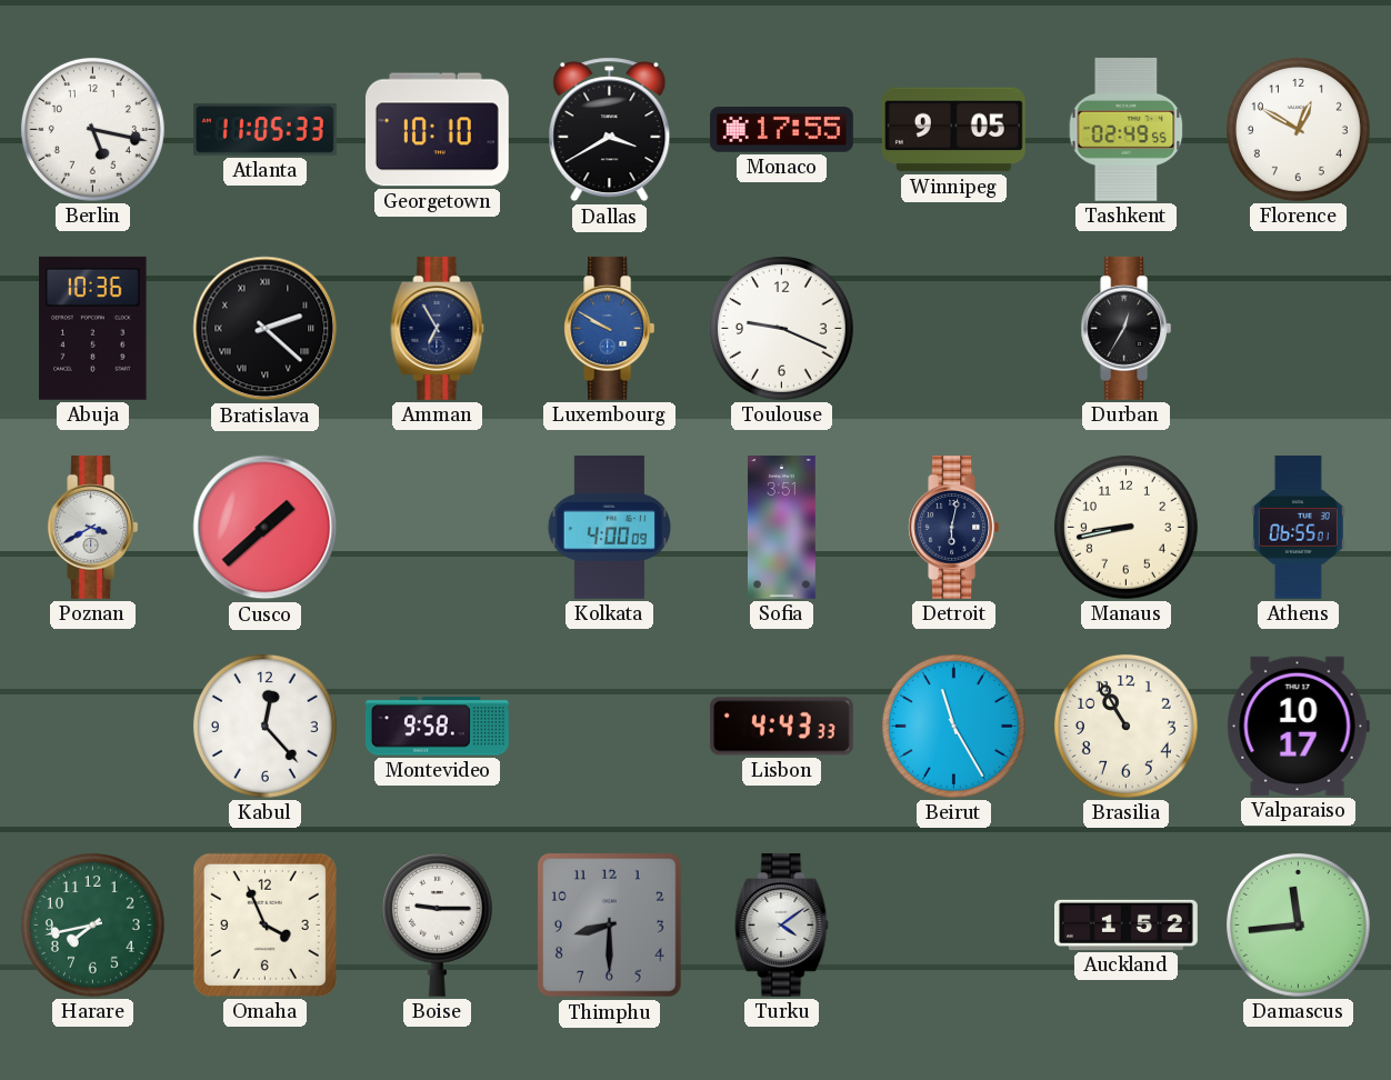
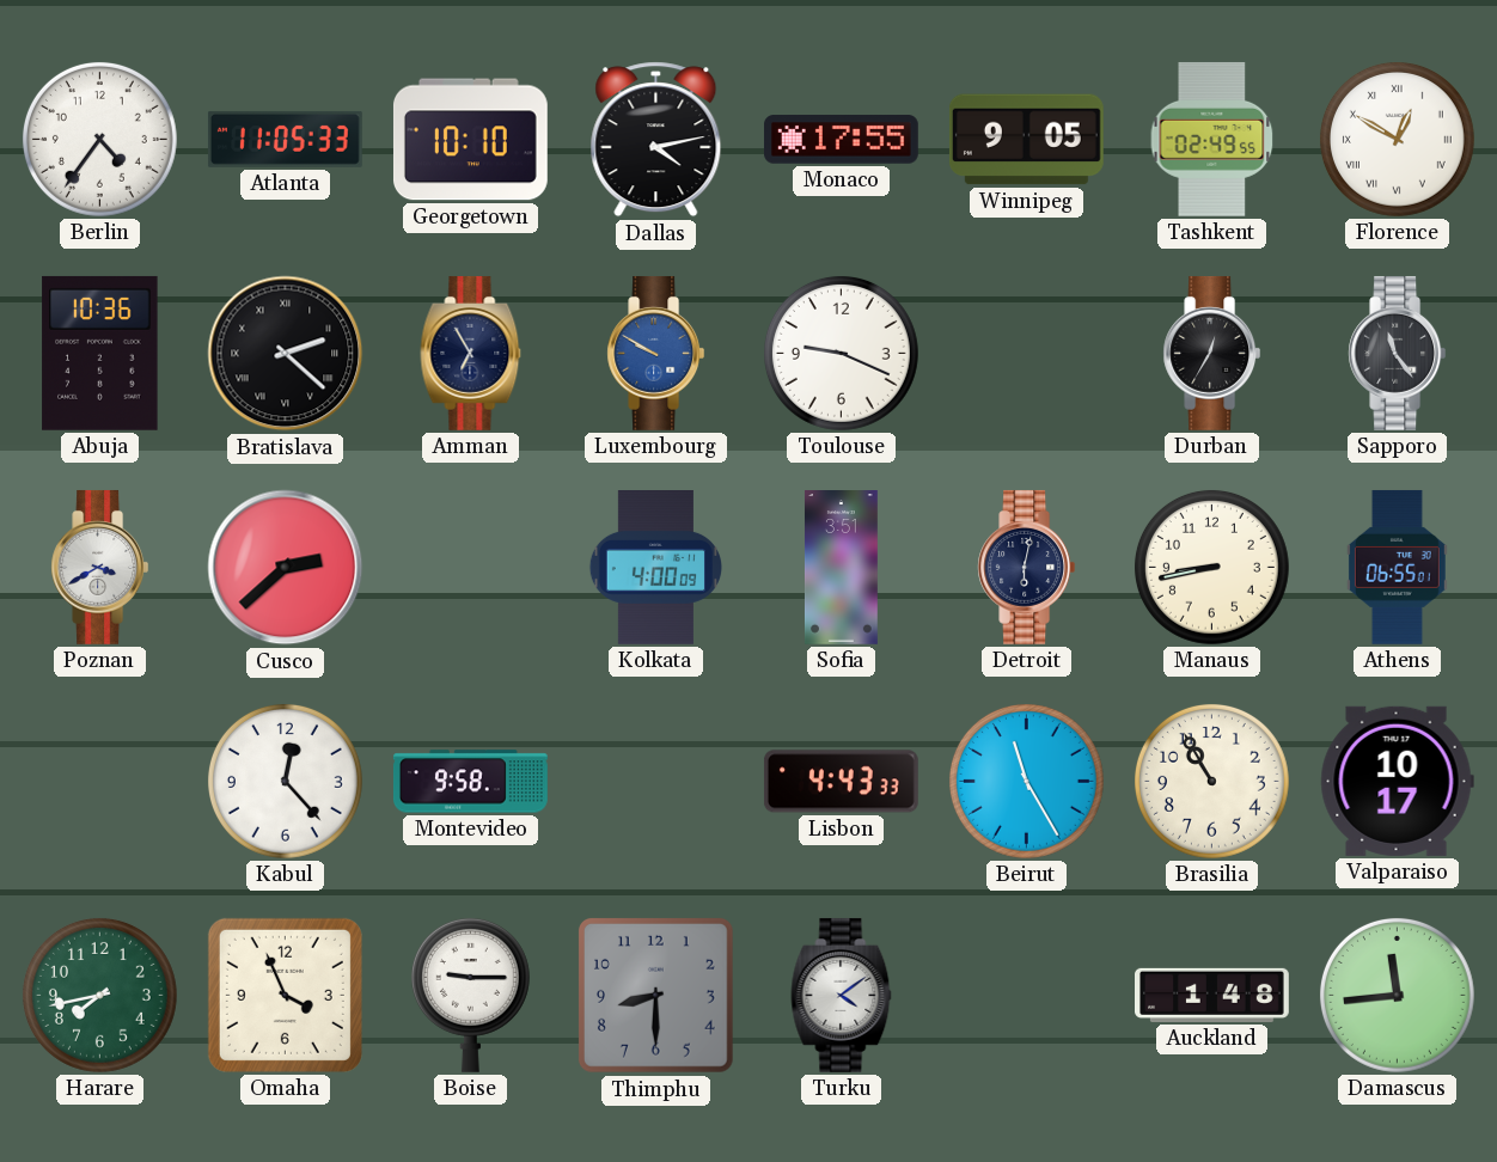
Berlin: 5:17 -> 4:36
Dallas: 3:40 -> 4:13
Florence numerals: Arabic -> Roman
Sapporo: none -> 11:24
Cusco: 1:38 -> 2:38
Auckland: 1:52 -> 1:48
